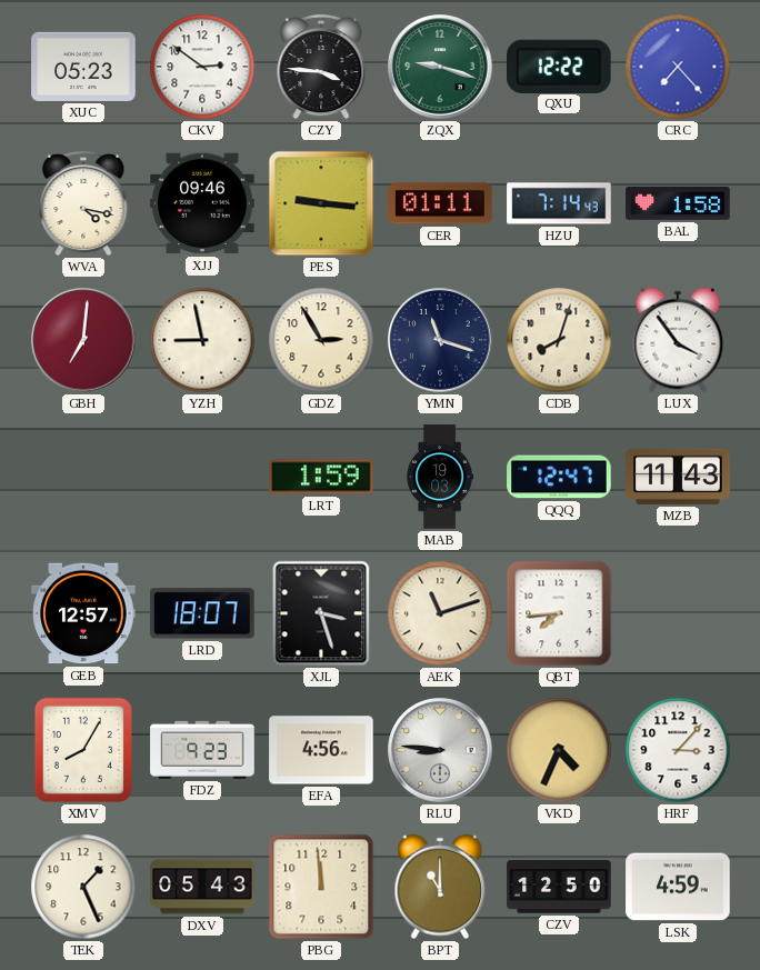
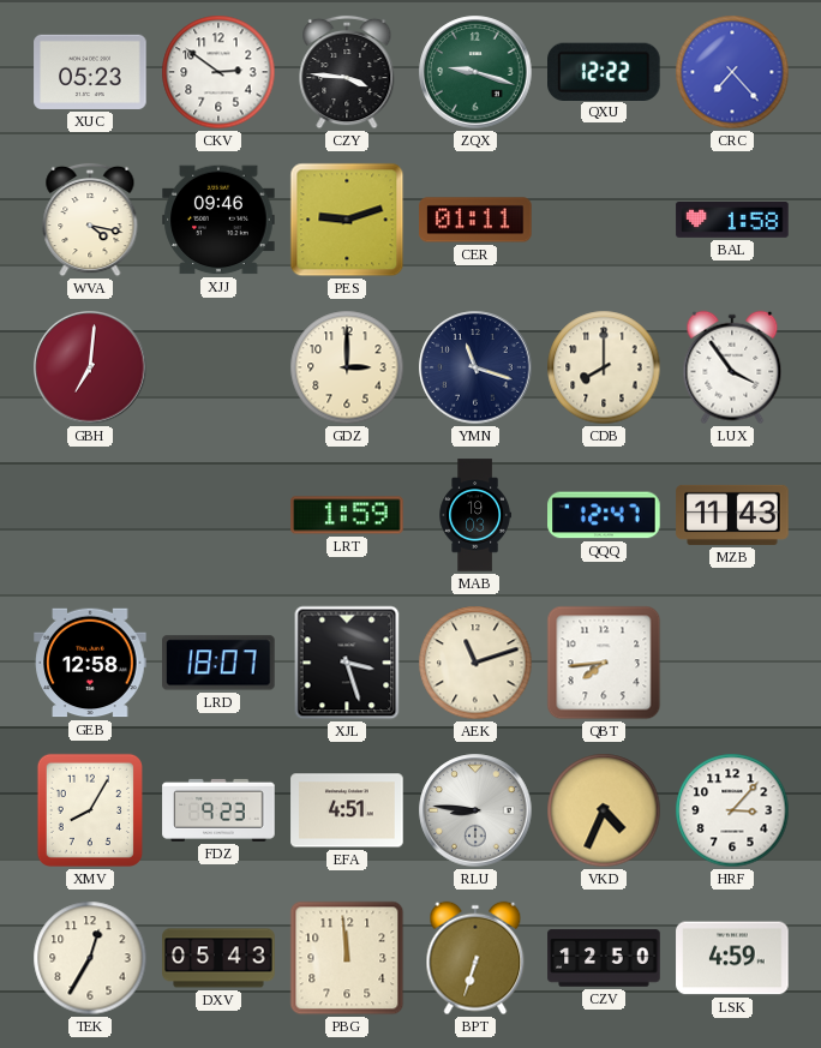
PES: 9:16 -> 9:12
HZU: 7:14 -> none
YZH: 8:58 -> none
GDZ: 2:55 -> 3:00
CDB: 8:03 -> 8:00
GEB: 12:57 -> 12:58
EFA: 4:56 -> 4:51
TEK: 1:26 -> 12:35
BPT: 11:00 -> 6:33
